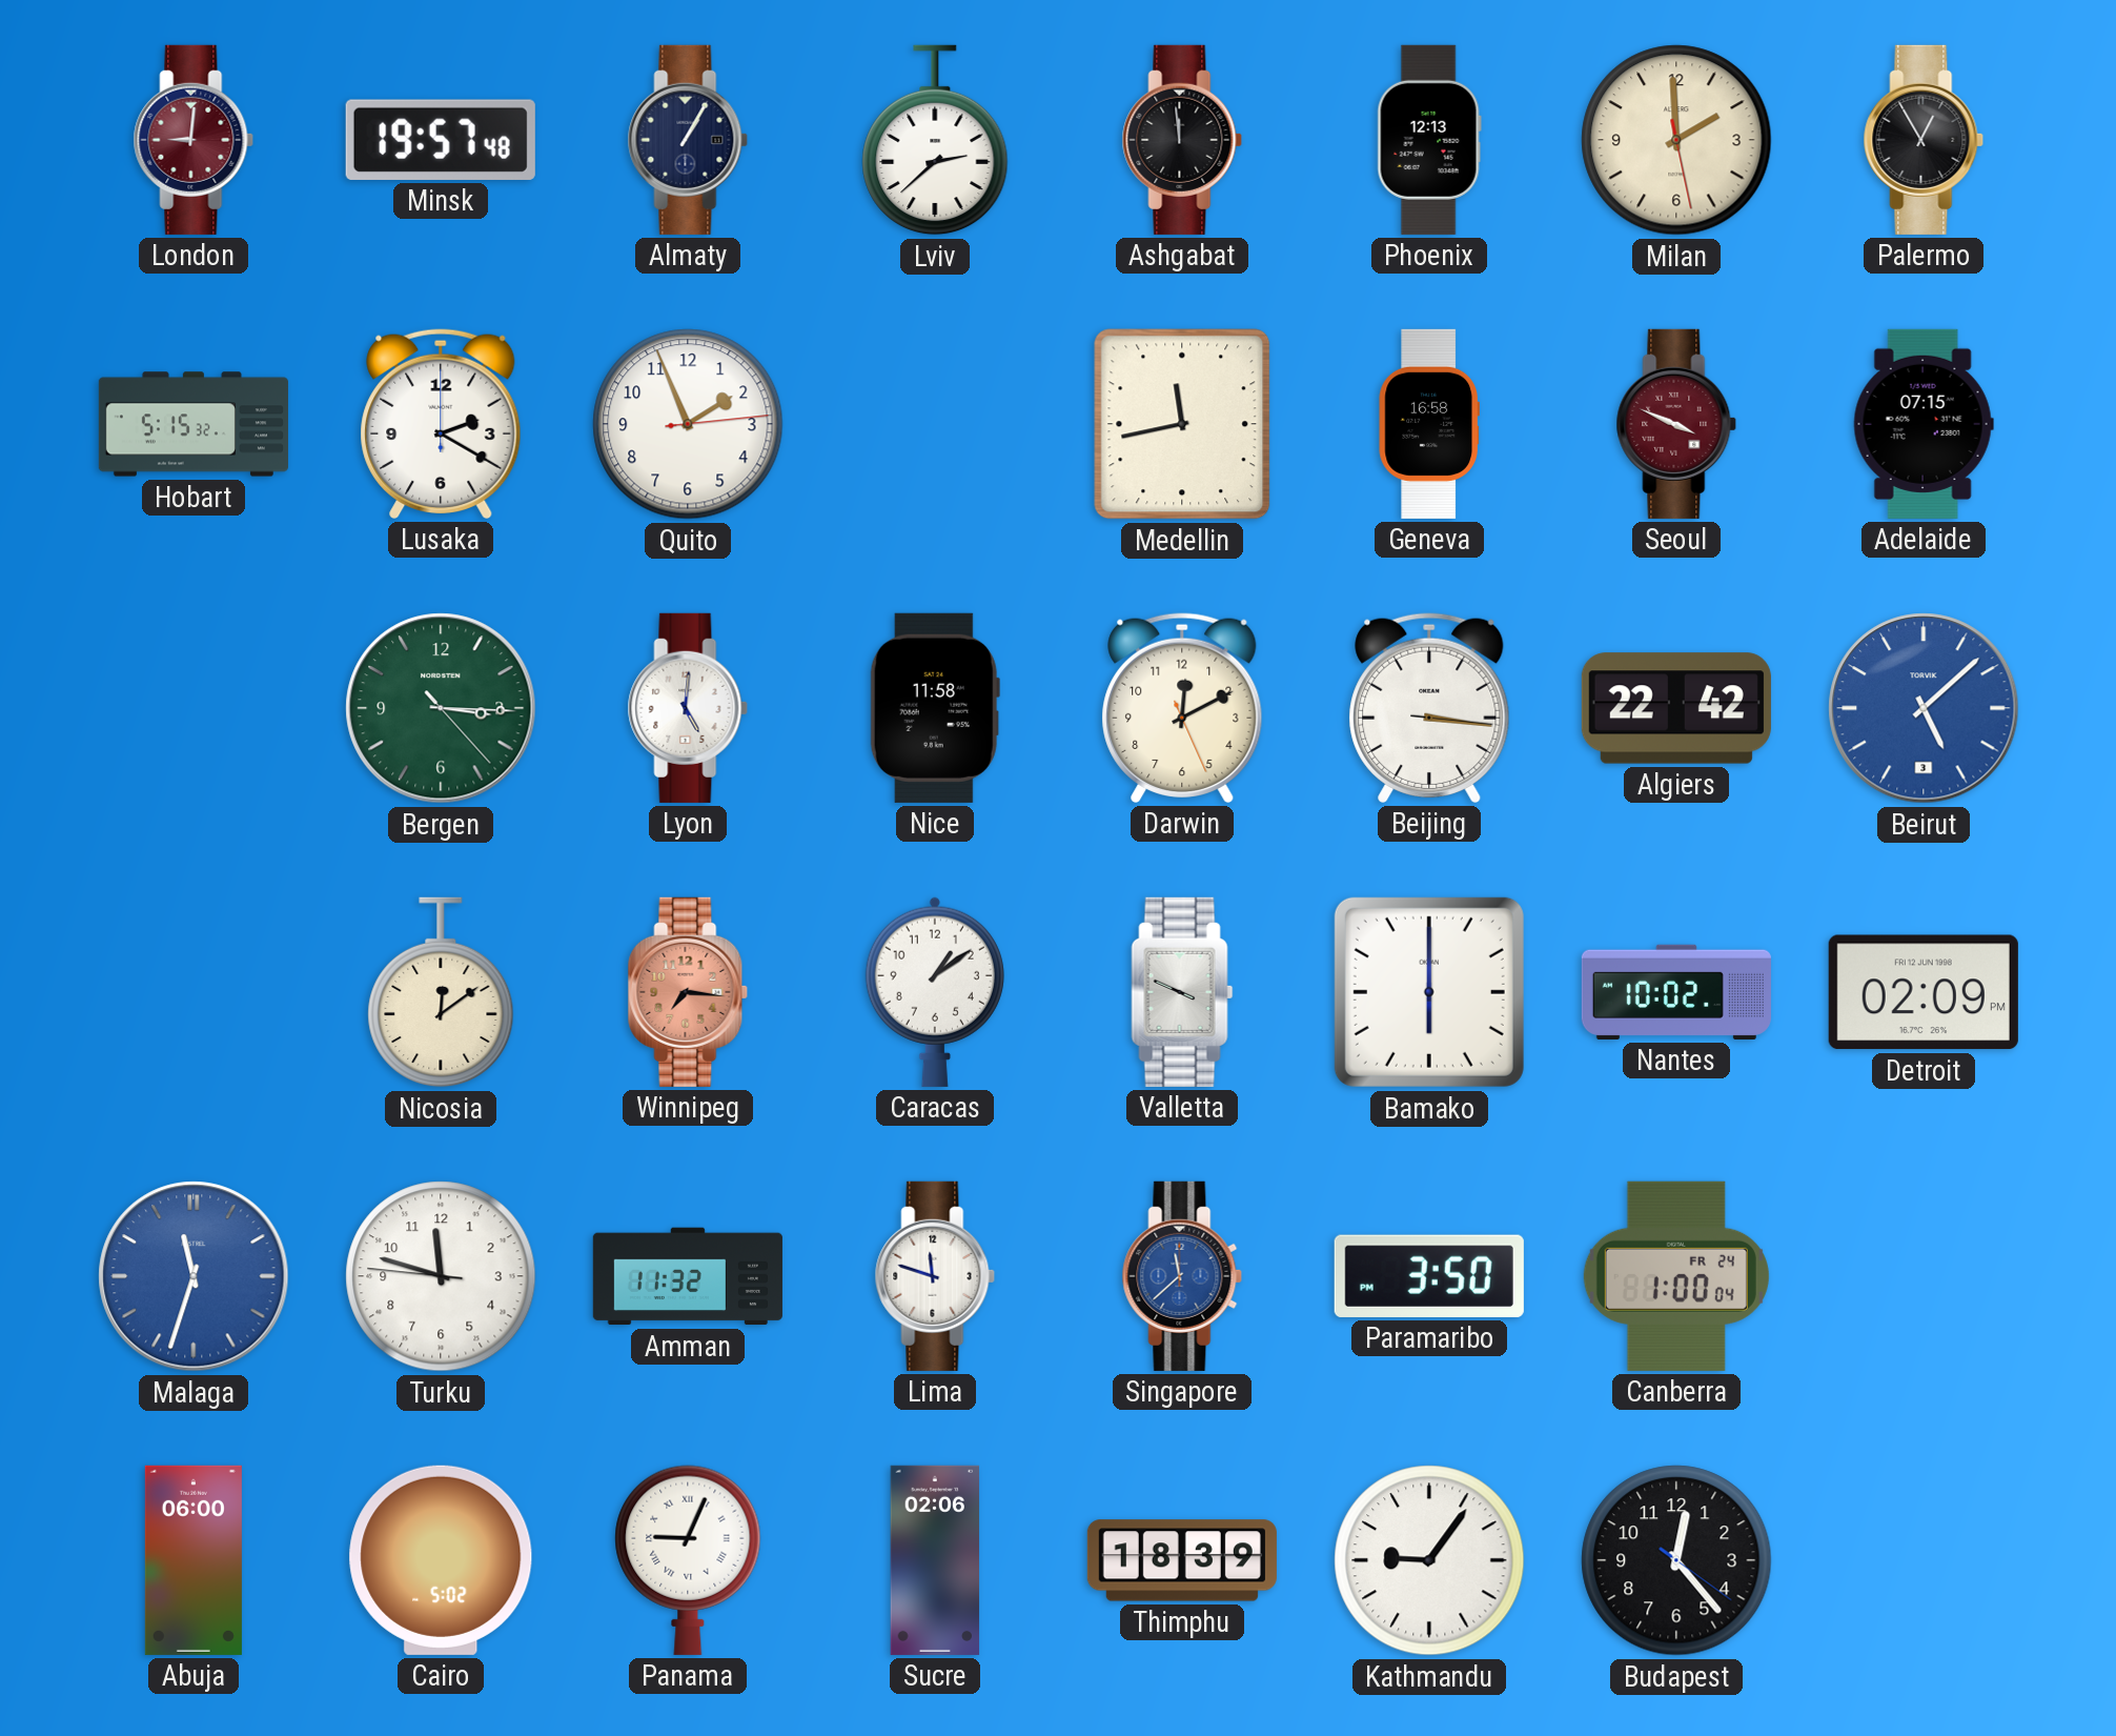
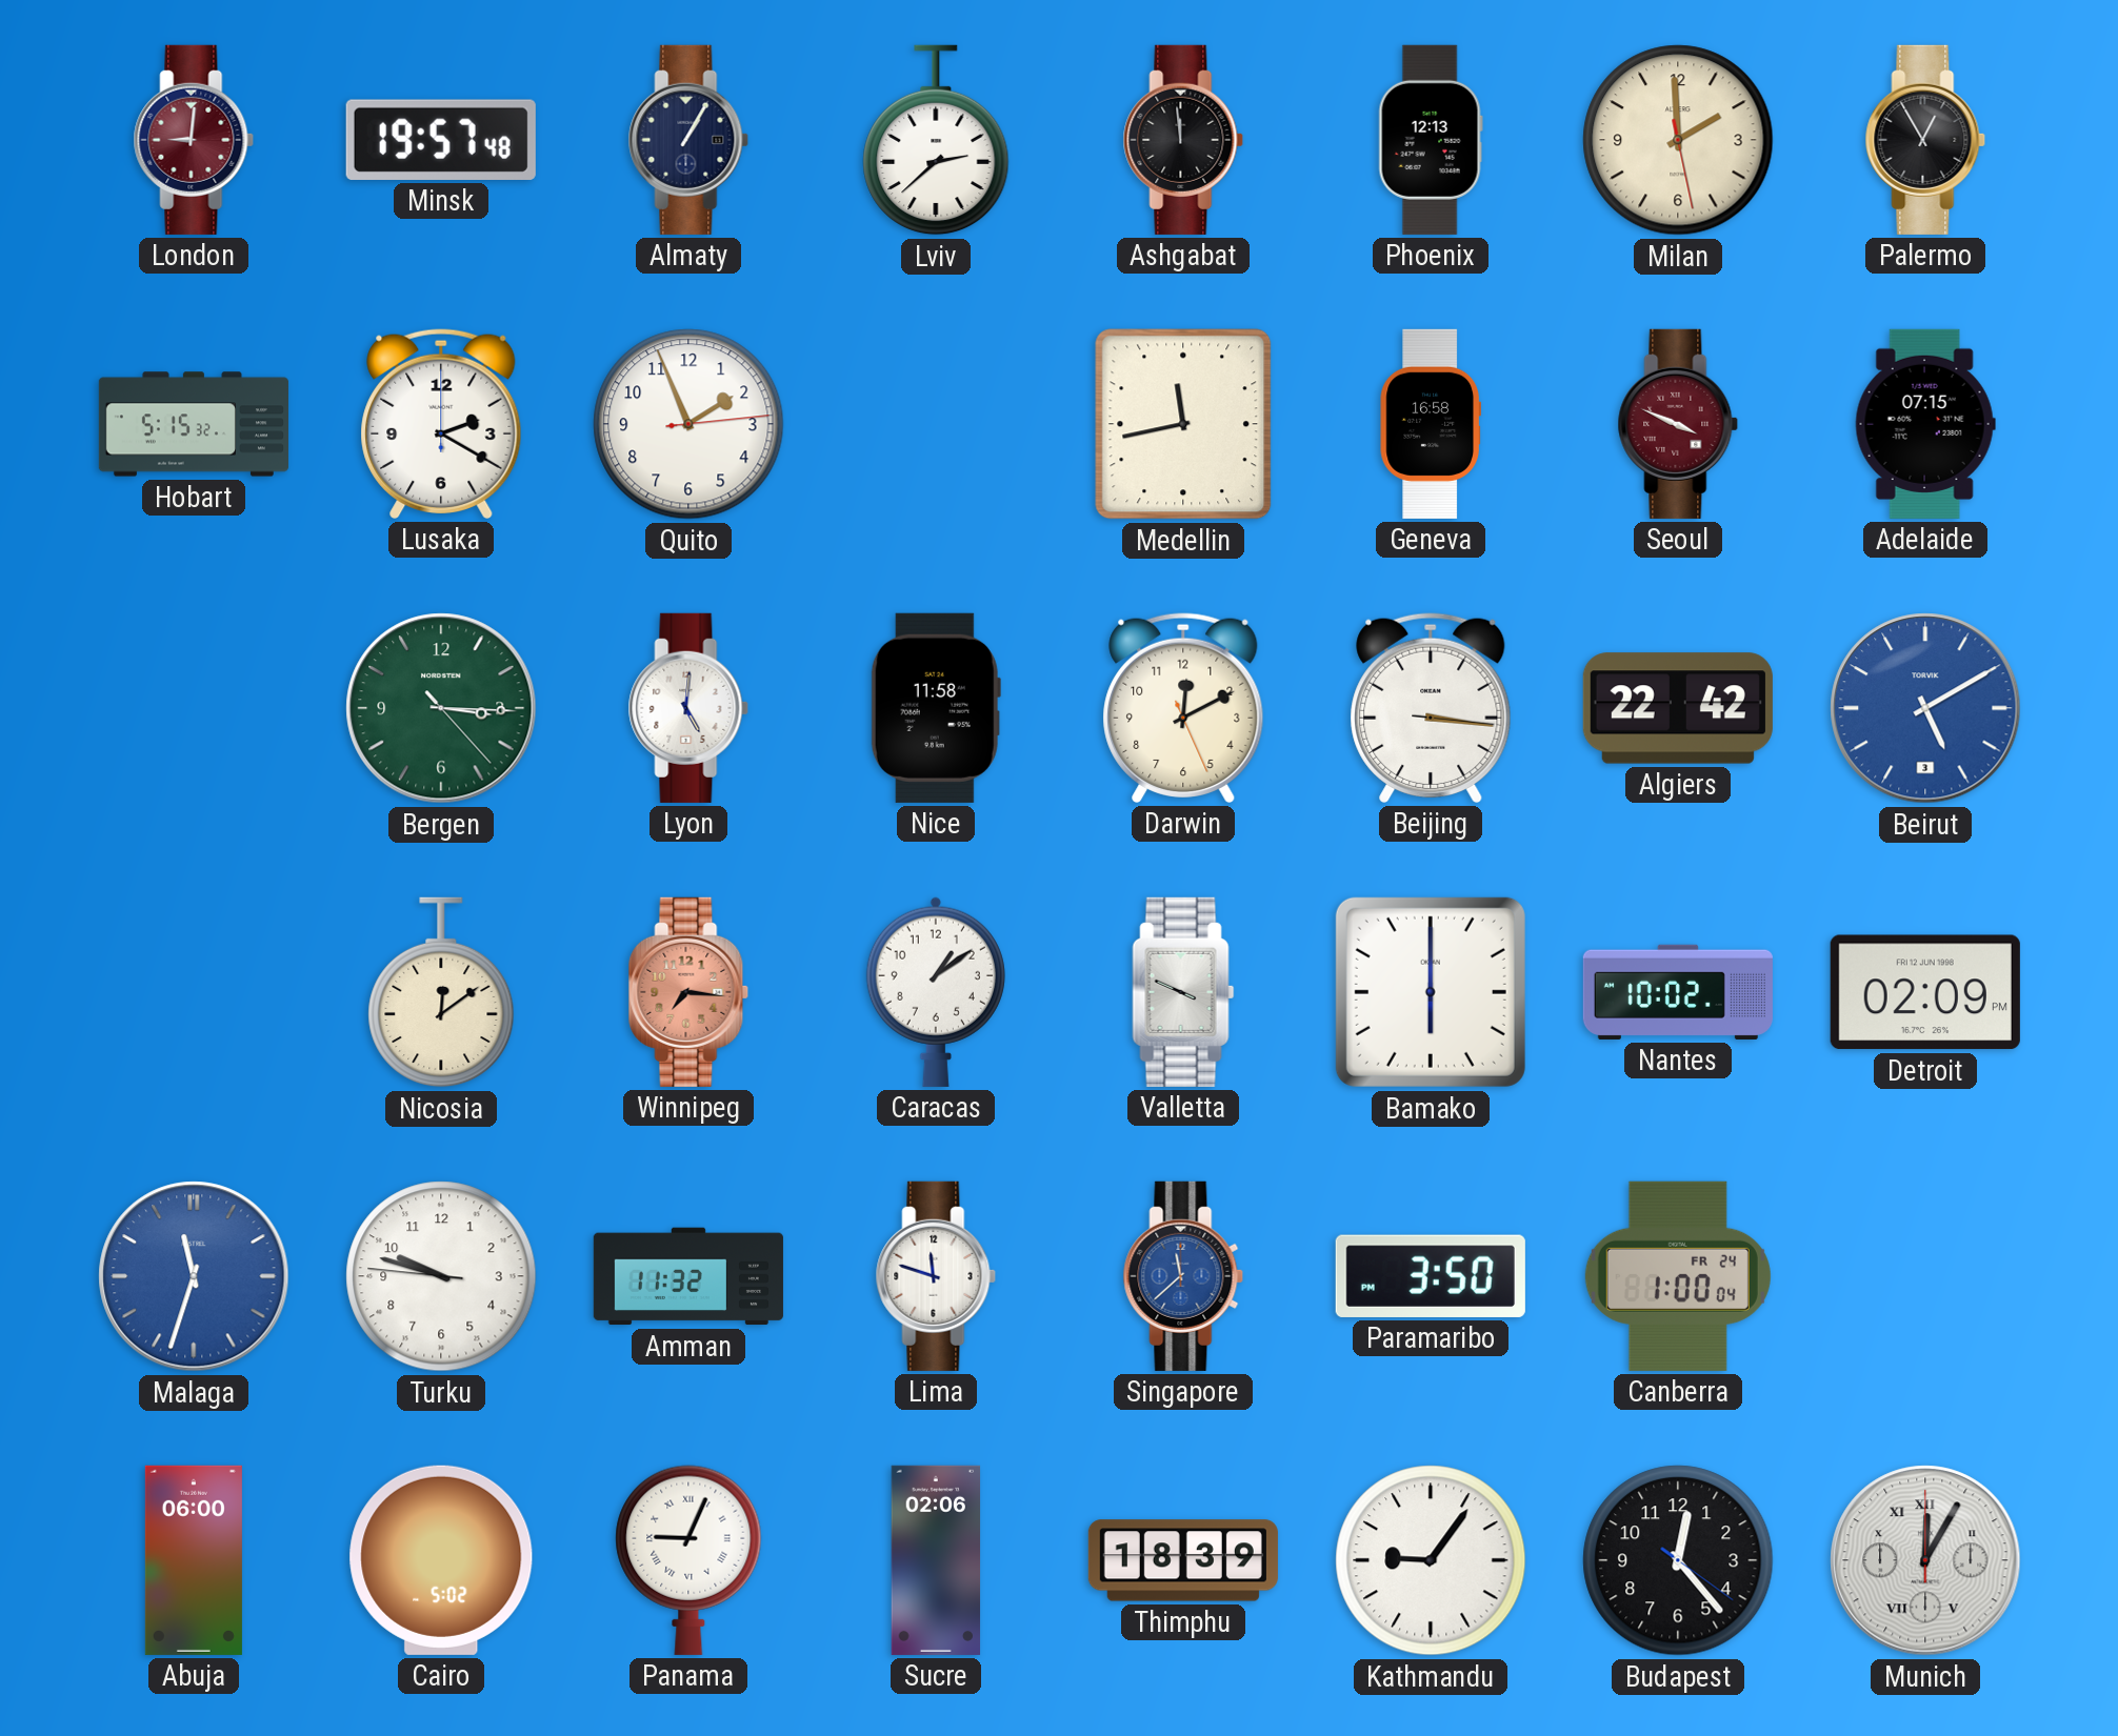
Beirut: 5:08 -> 5:10
Turku: 11:47 -> 9:47
Munich: none -> 12:05
